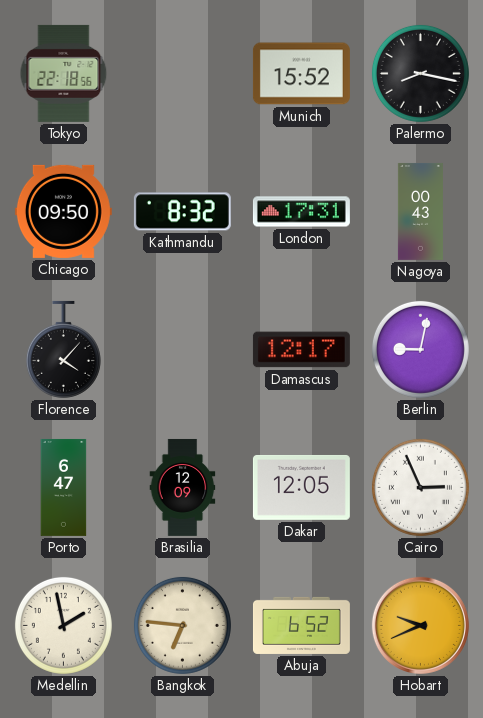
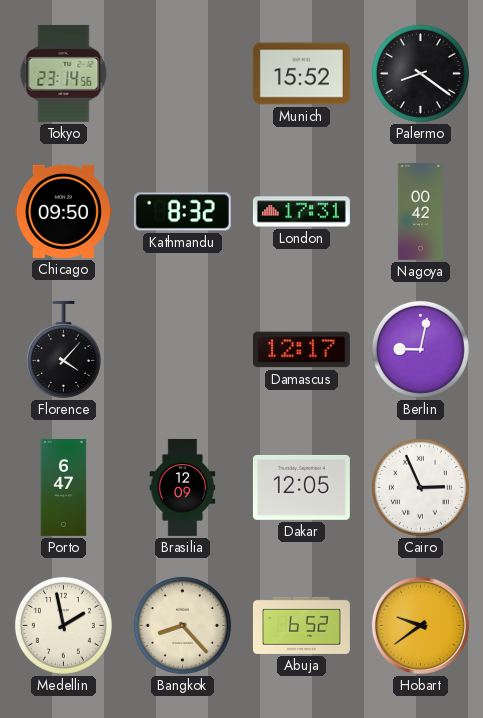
Tokyo: 22:18 -> 23:14
Palermo: 8:17 -> 8:21
Nagoya: 00:43 -> 00:42
Bangkok: 6:46 -> 8:23
Hobart: 9:41 -> 9:39
